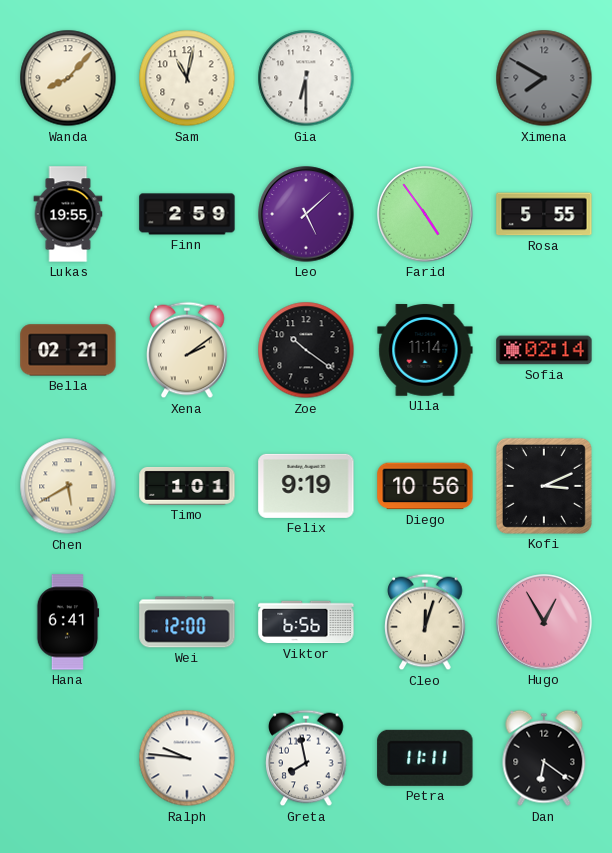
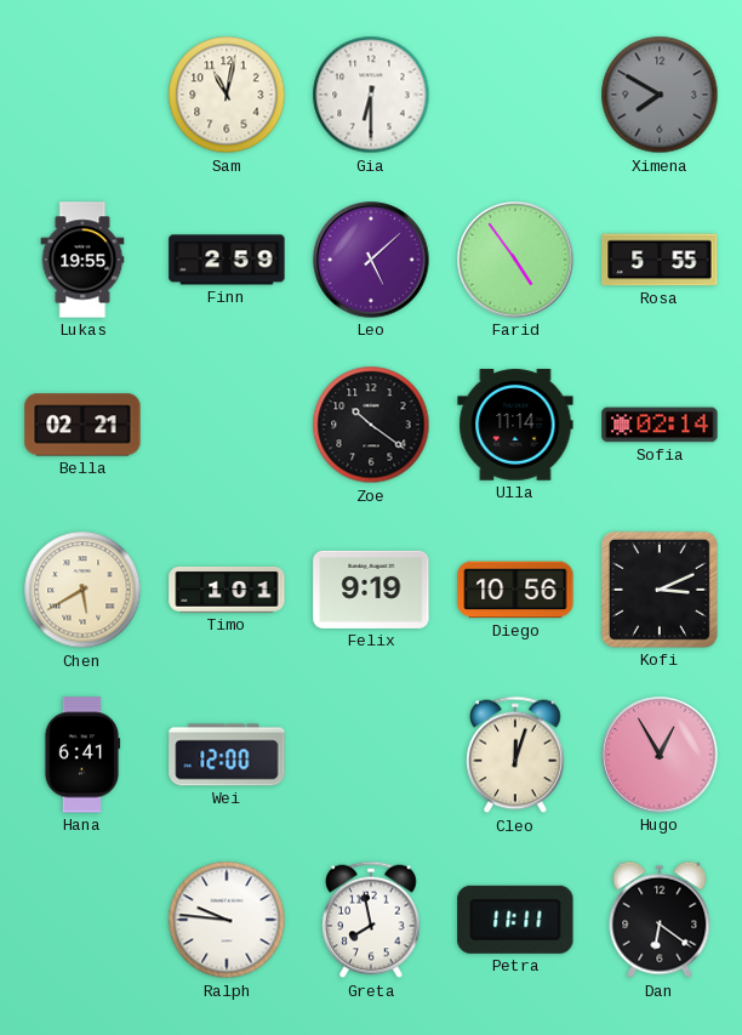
Wanda: 8:07 -> none
Xena: 2:09 -> none
Viktor: 6:56 -> none
